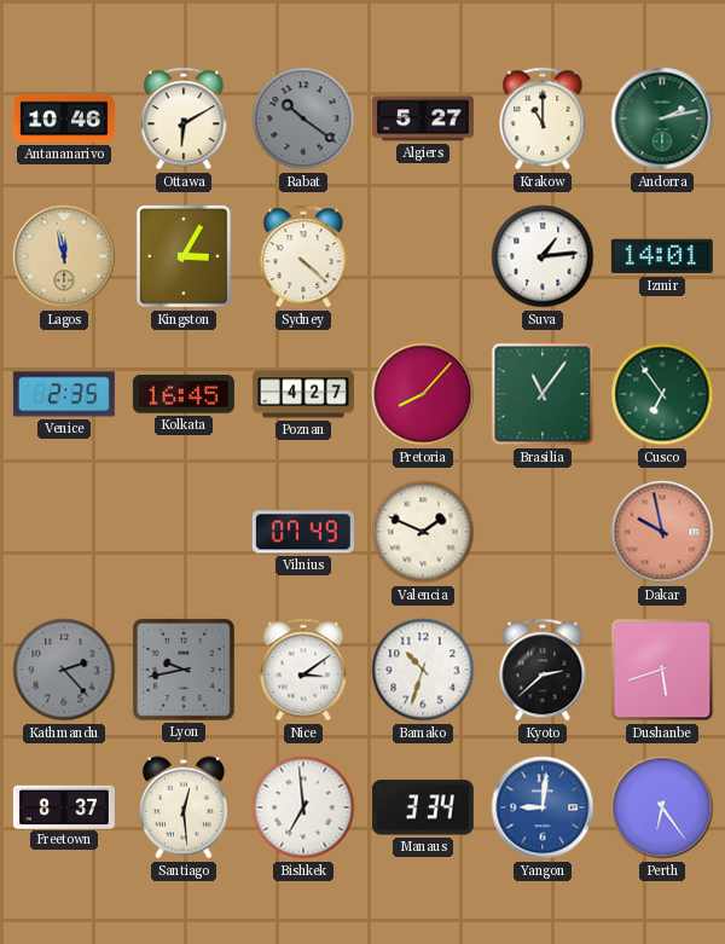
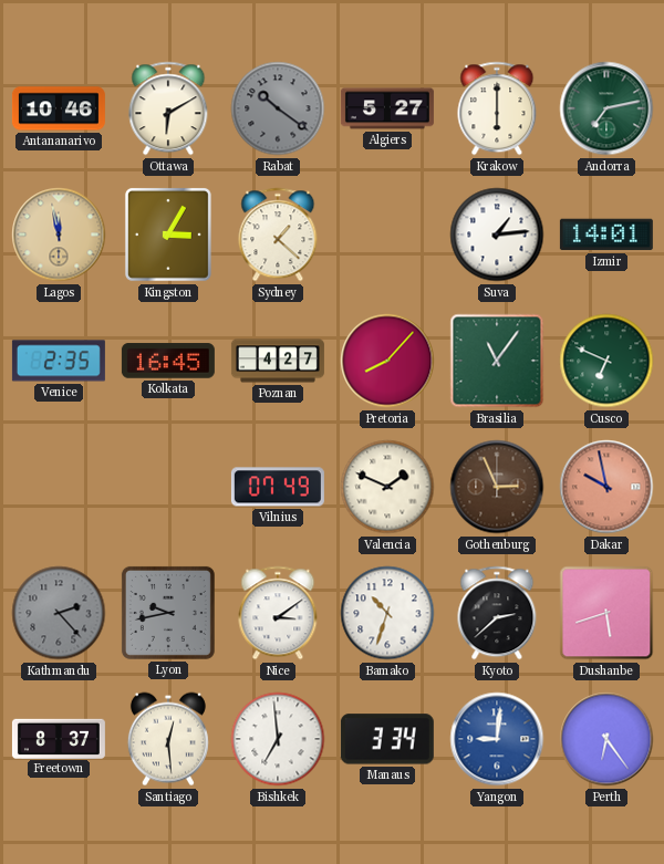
Krakow: 11:00 -> 6:00
Andorra: 2:13 -> 7:13
Sydney: 4:22 -> 1:22
Cusco: 6:54 -> 6:49
Gothenburg: none -> 2:56
